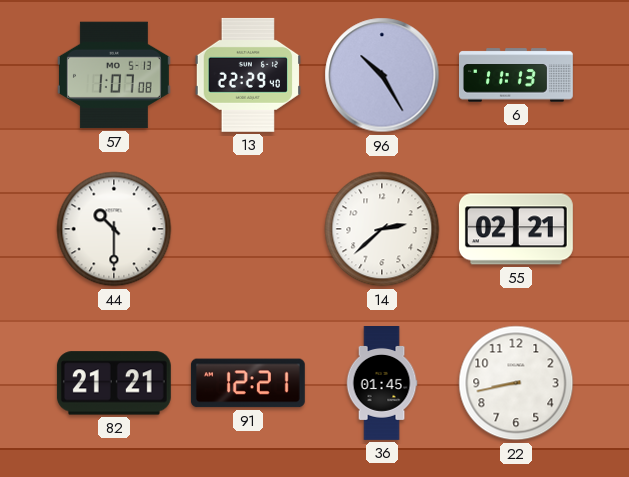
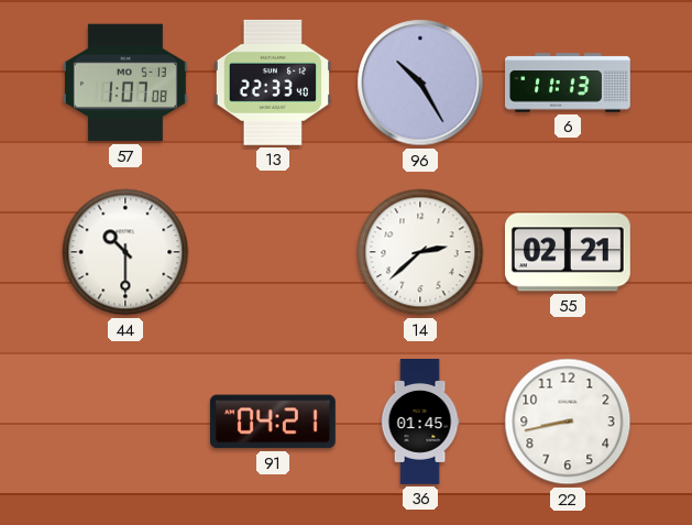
13: 22:29 -> 22:33
82: 21:21 -> none
91: 12:21 -> 04:21
